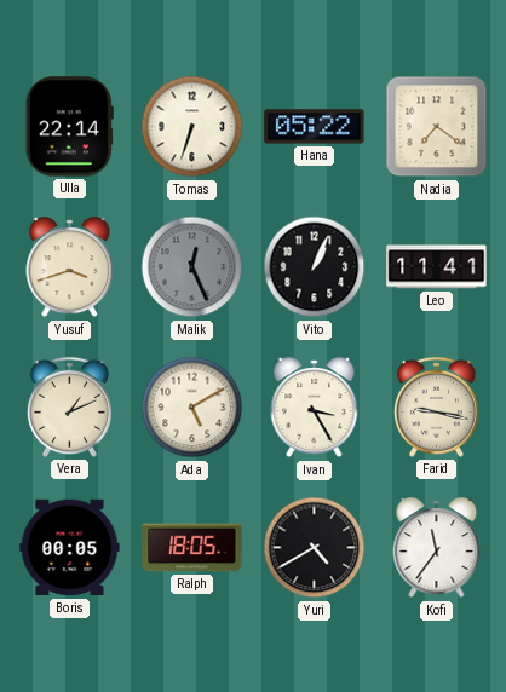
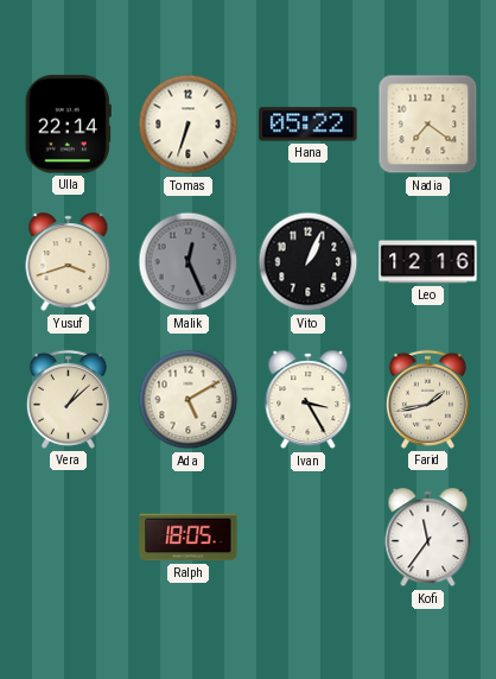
Leo: 11:41 -> 12:16
Vera: 1:11 -> 1:08
Farid: 9:17 -> 1:43
Boris: 00:05 -> none
Yuri: 4:40 -> none
